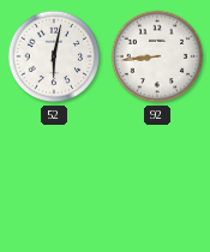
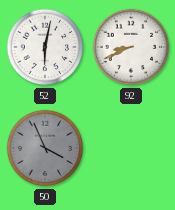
92: 8:44 -> 8:41
50: none -> 3:56
